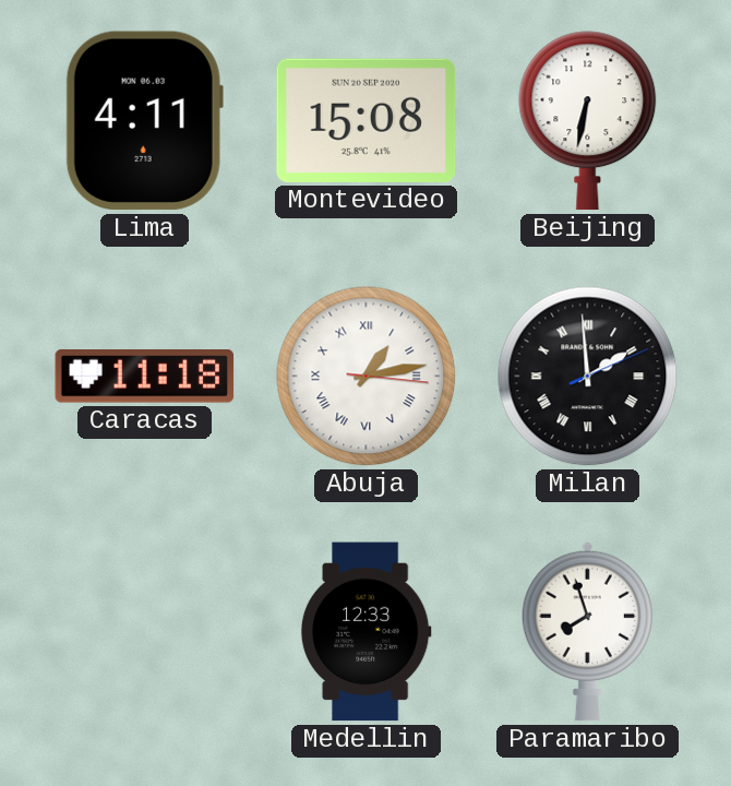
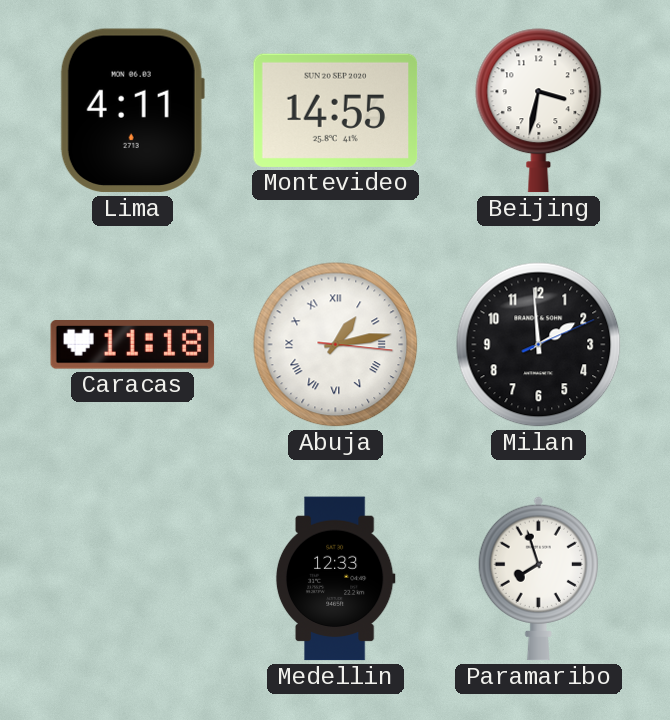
Montevideo: 15:08 -> 14:55
Beijing: 6:32 -> 3:32
Milan numerals: Roman -> Arabic
